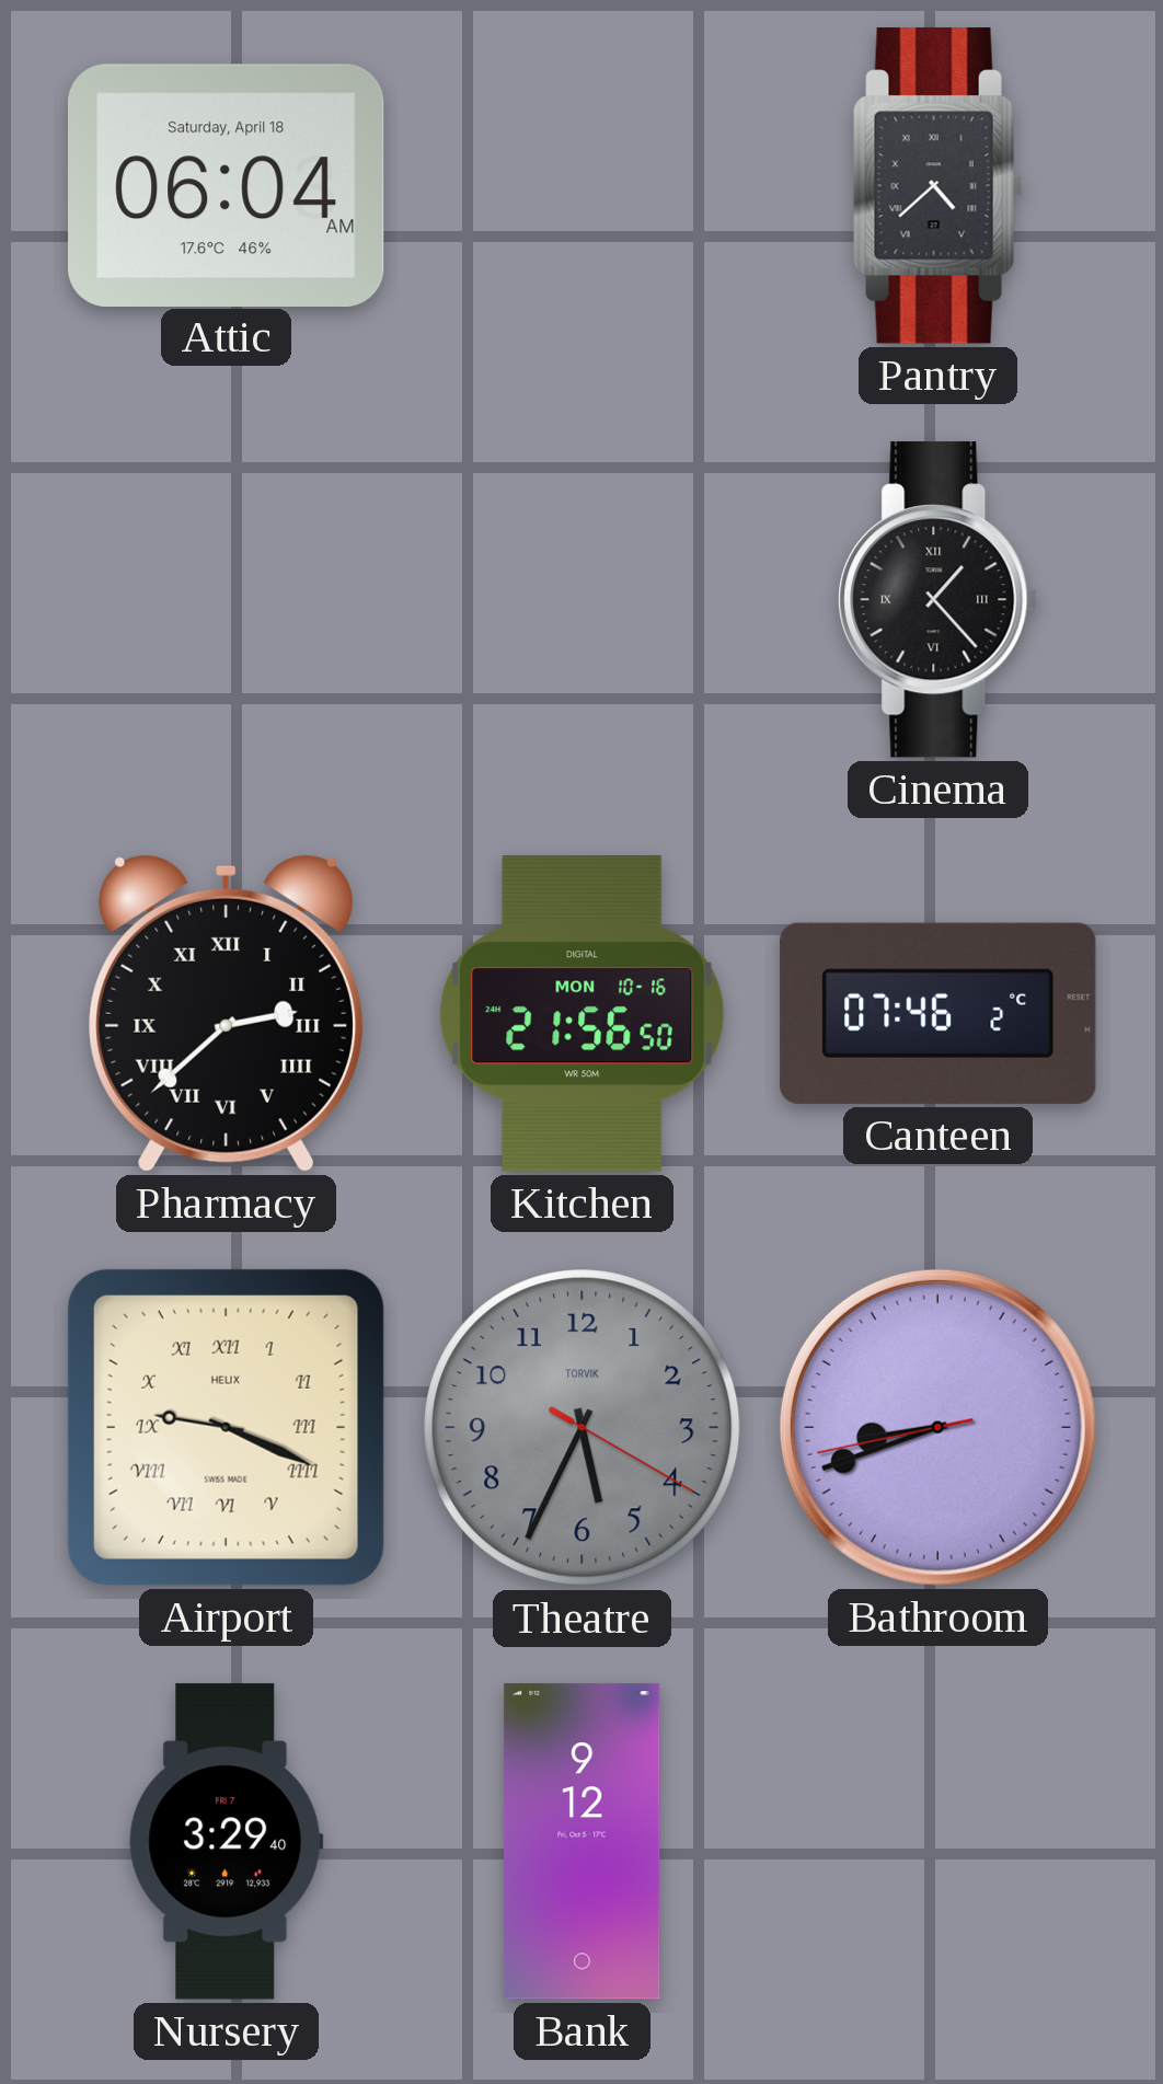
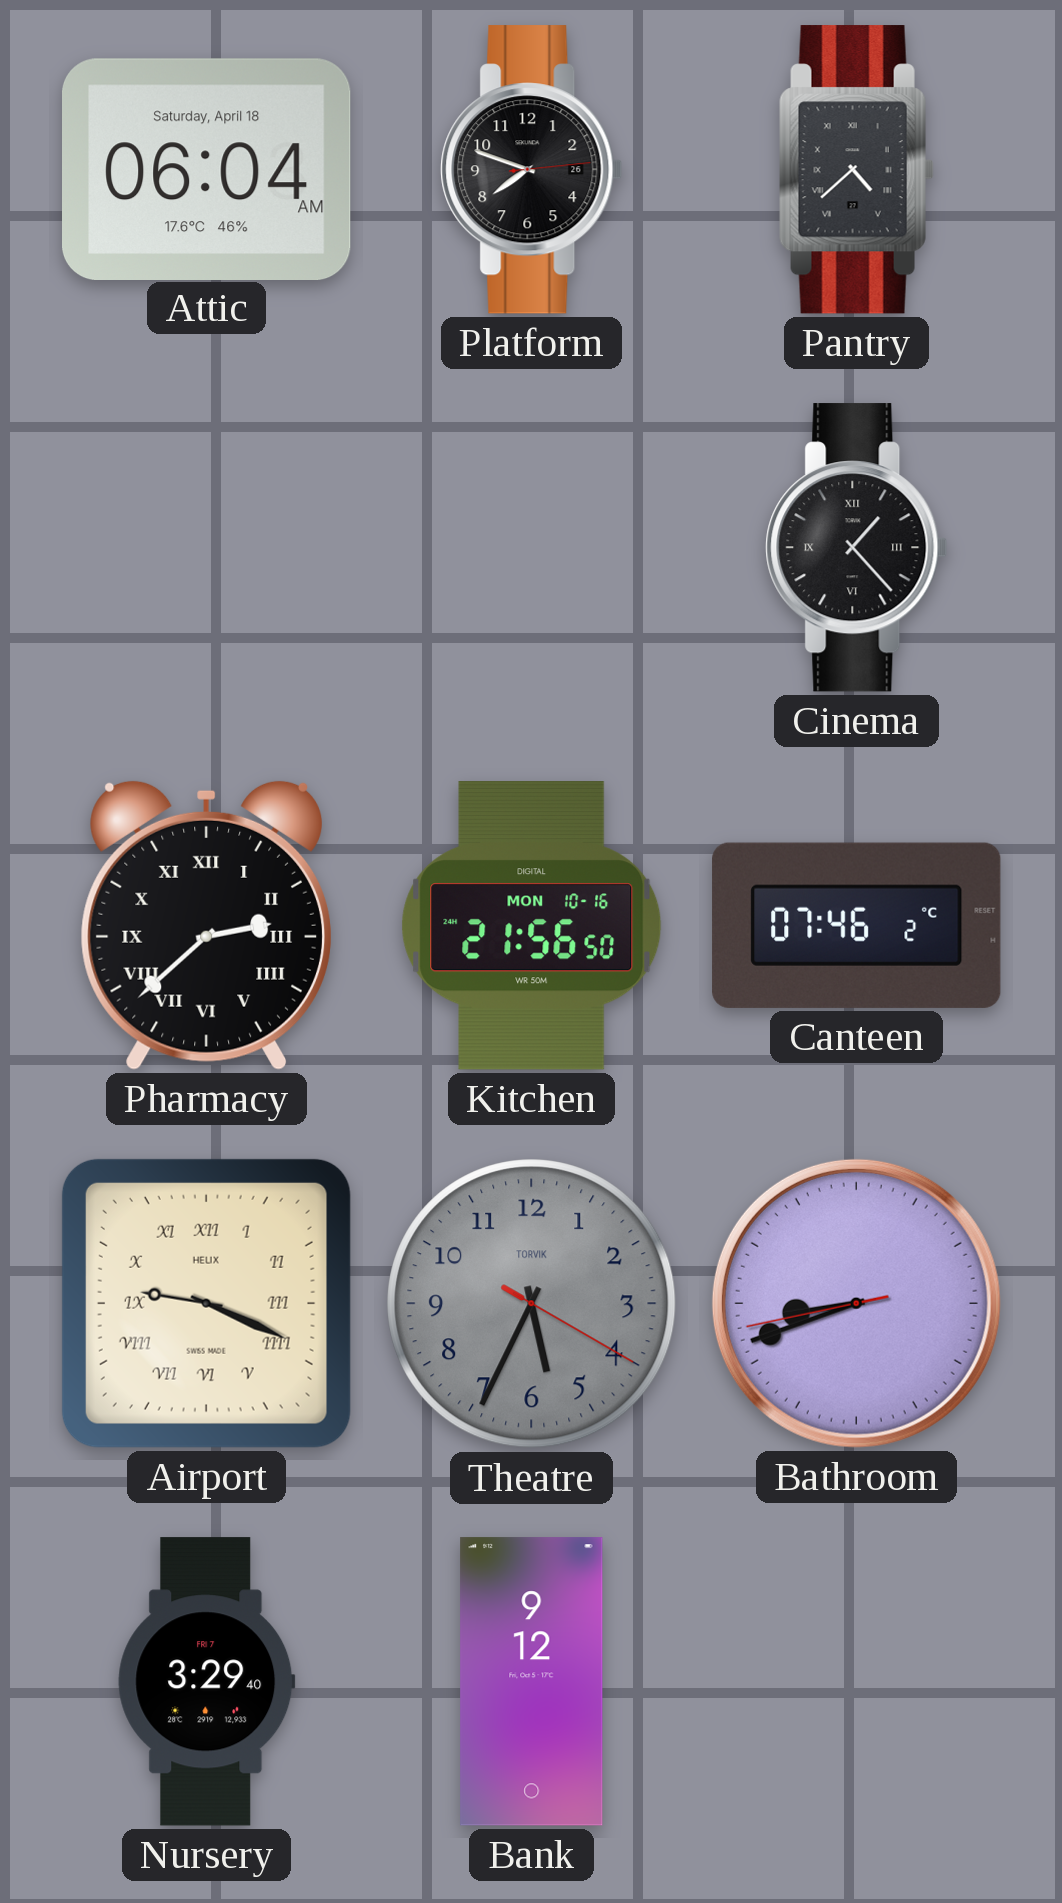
Platform: none -> 7:48
